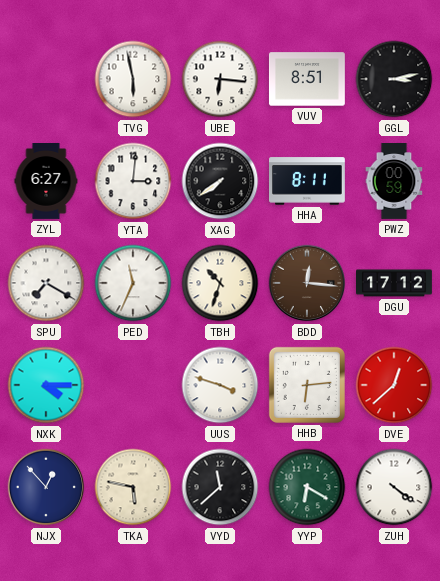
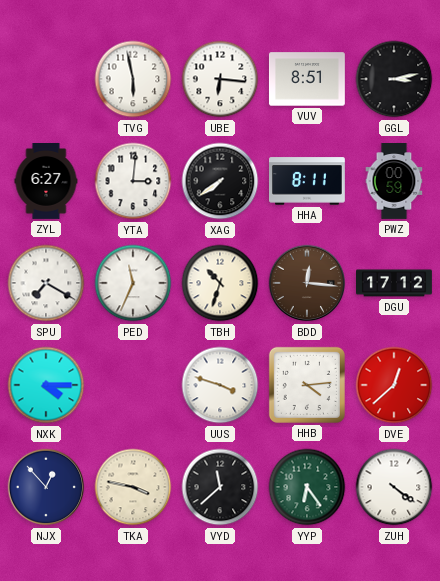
HHB: 6:14 -> 4:14
TKA: 5:47 -> 3:47
YYP: 6:20 -> 6:24
